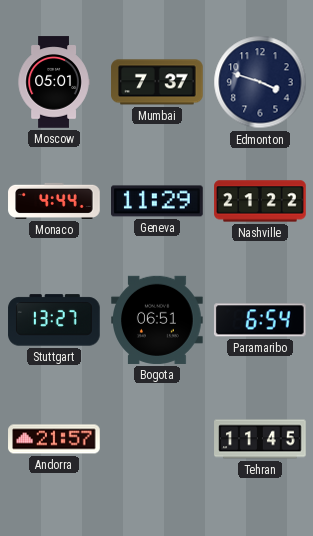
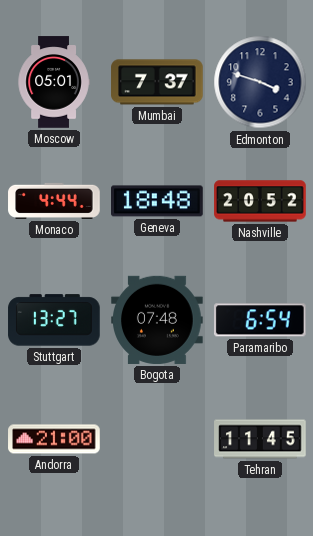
Geneva: 11:29 -> 18:48
Nashville: 21:22 -> 20:52
Bogota: 06:51 -> 07:48
Andorra: 21:57 -> 21:00
